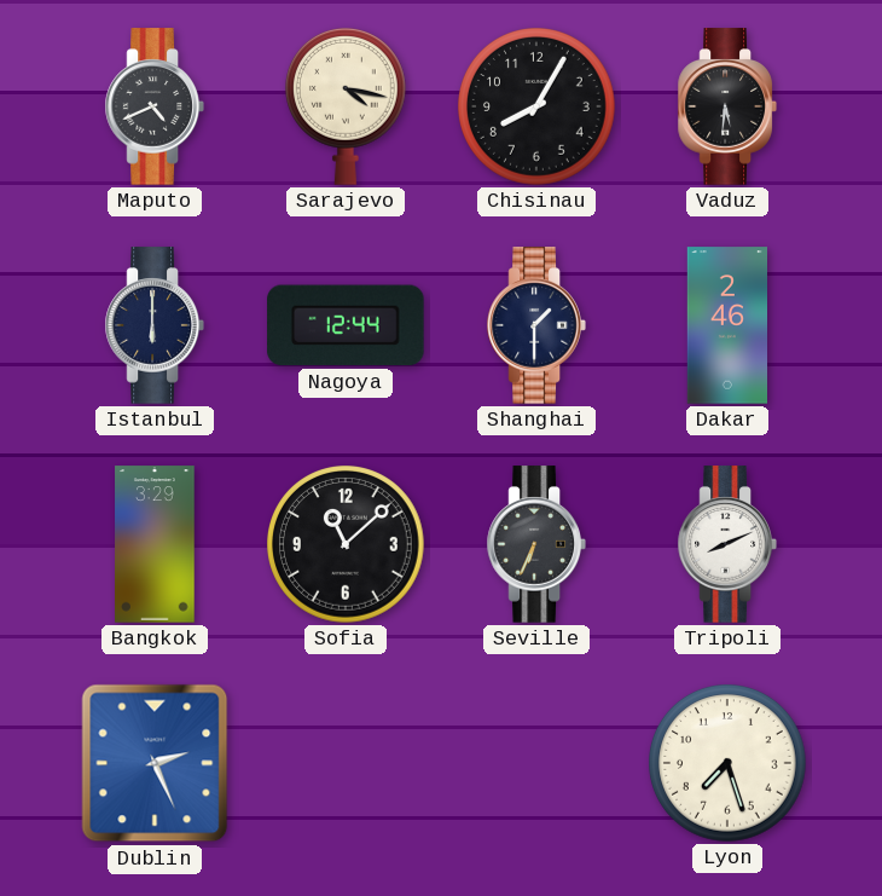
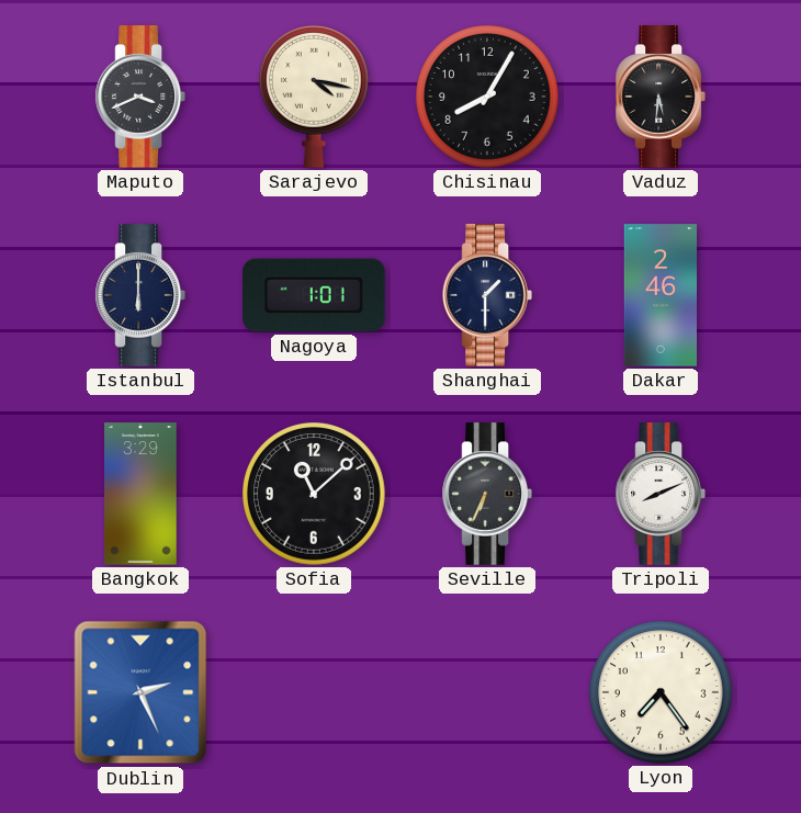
Maputo: 4:41 -> 3:41
Nagoya: 12:44 -> 1:01
Lyon: 7:27 -> 7:24
